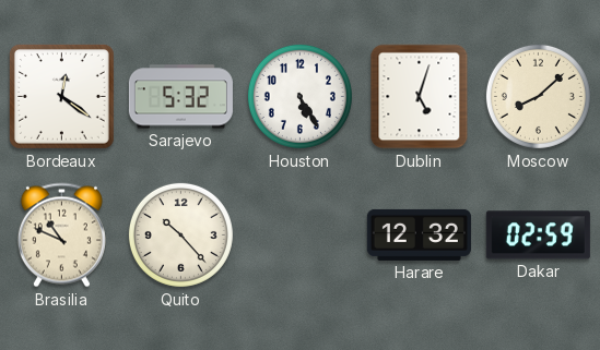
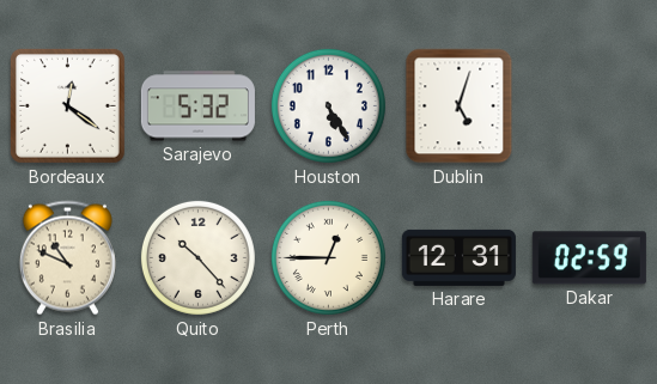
Moscow: 8:08 -> none
Perth: none -> 12:45
Harare: 12:32 -> 12:31
